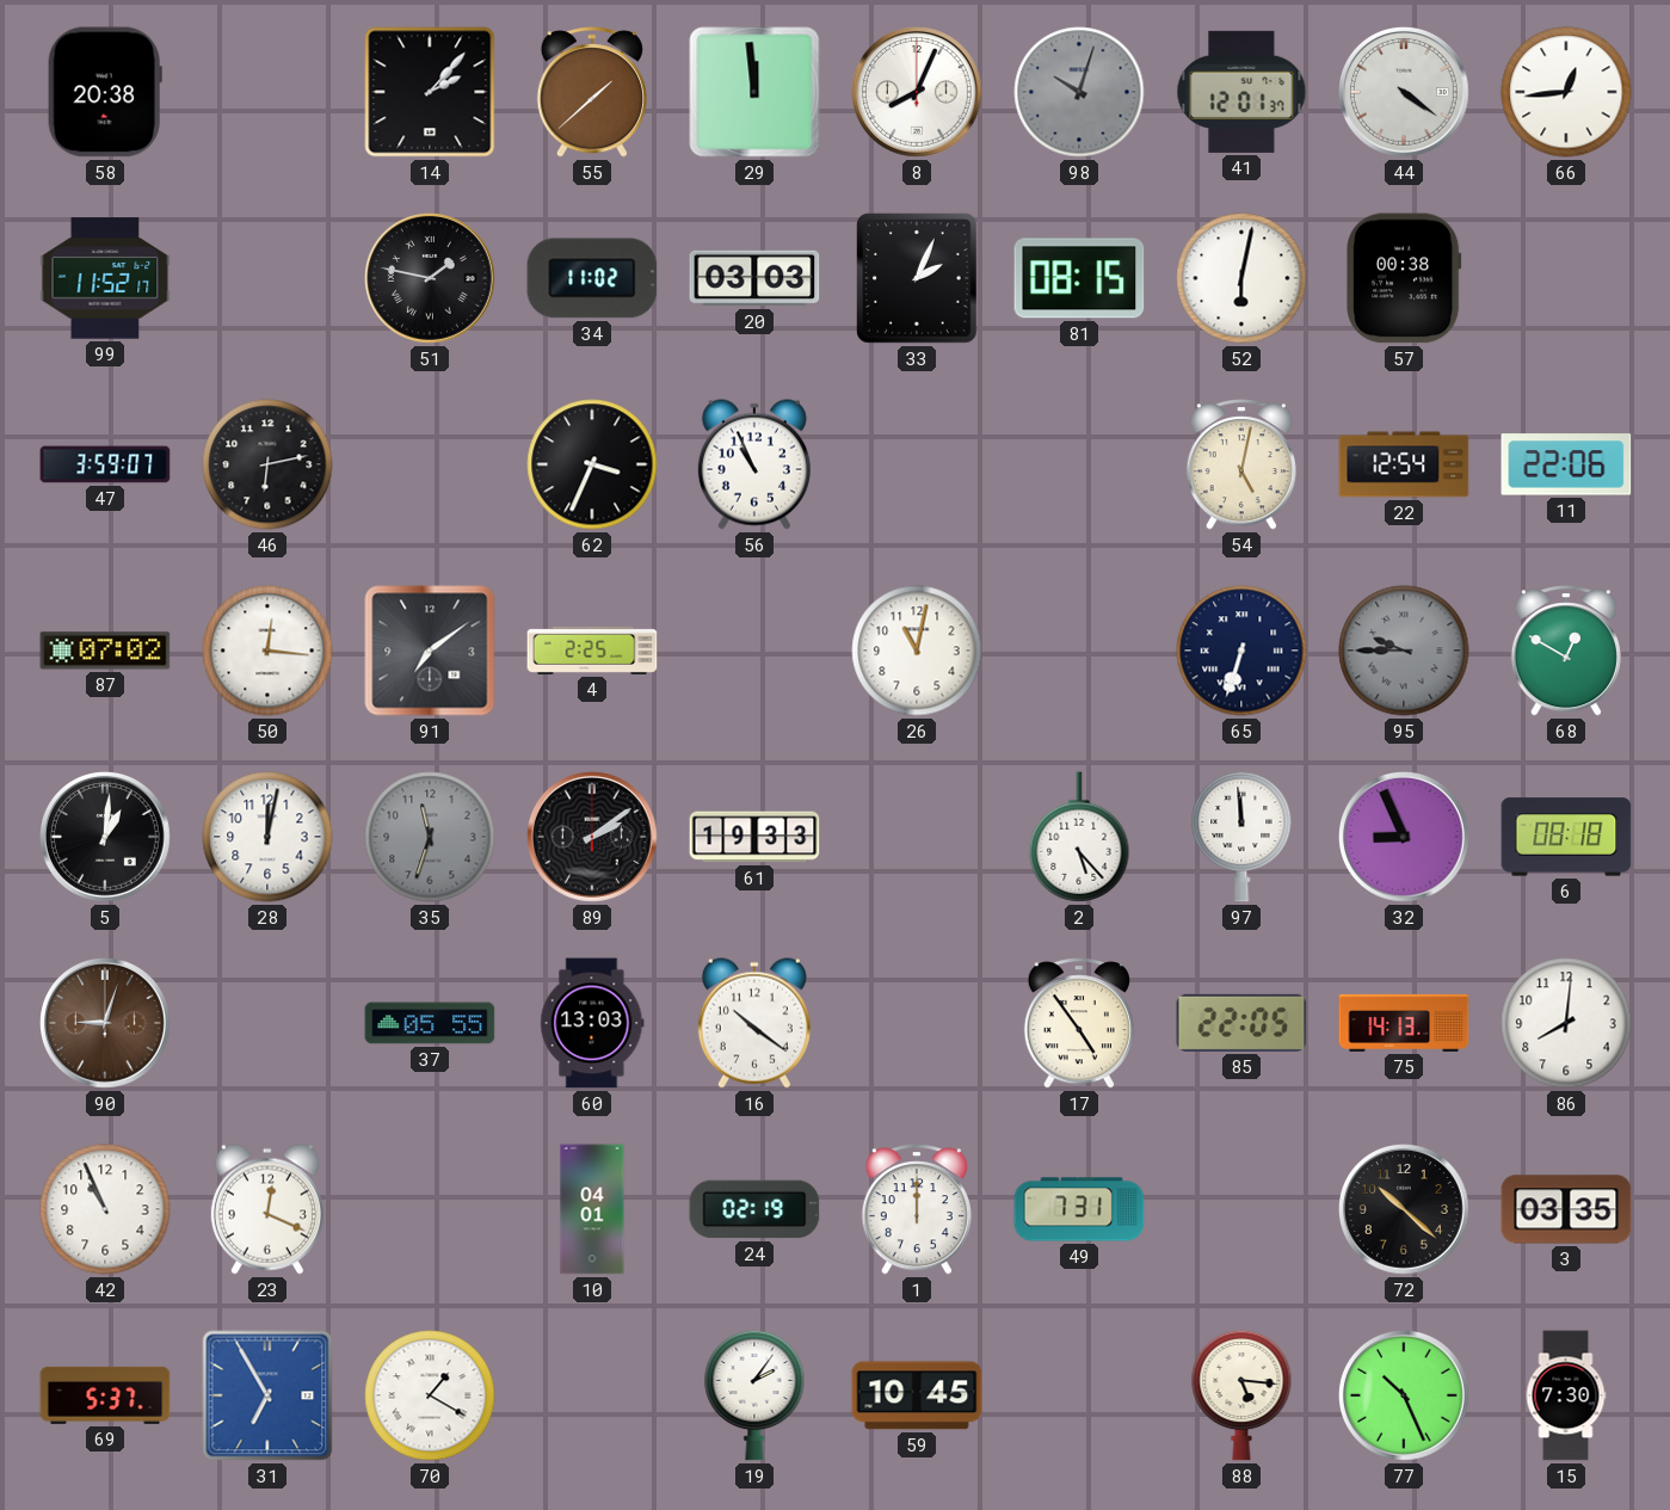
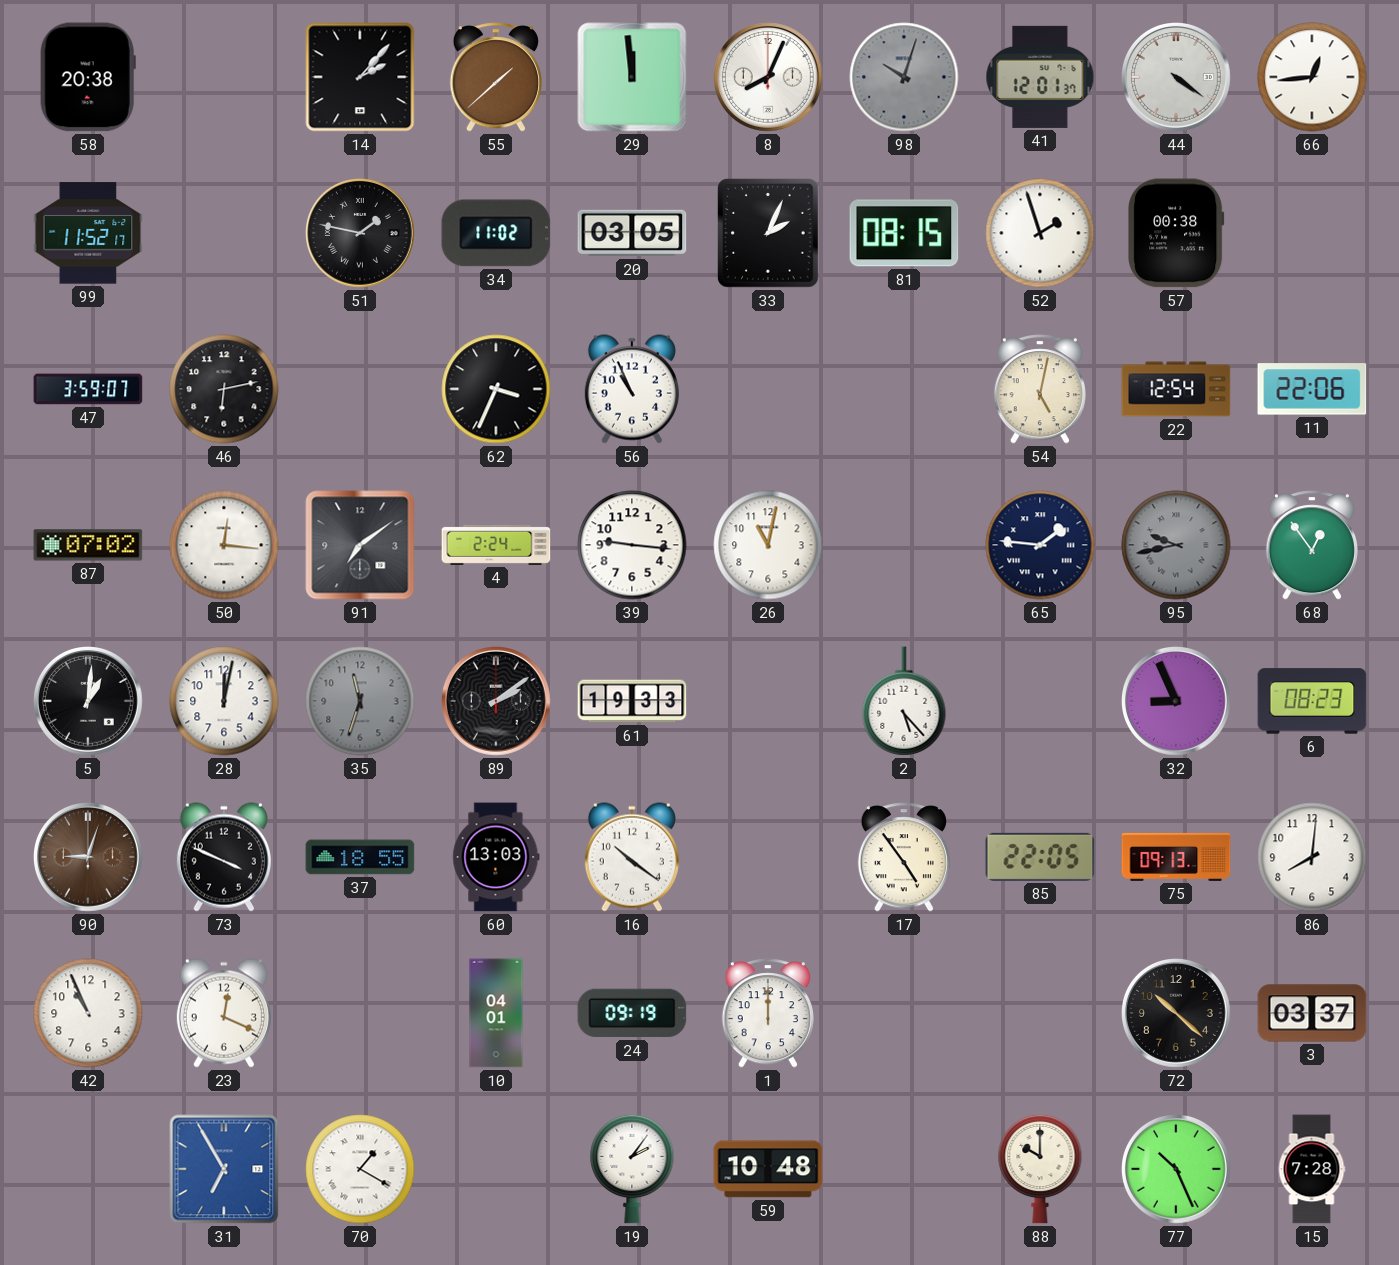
20: 03:03 -> 03:05
52: 6:02 -> 1:57
4: 2:25 -> 2:24
39: none -> 9:16
65: 6:33 -> 1:46
95: 9:45 -> 9:43
68: 12:50 -> 12:54
97: 11:59 -> none
6: 08:18 -> 08:23
73: none -> 3:49
37: 05:55 -> 18:55
75: 14:13 -> 09:13
24: 02:19 -> 09:19
49: 7:31 -> none
3: 03:35 -> 03:37
69: 5:37 -> none
59: 10:45 -> 10:48
88: 5:16 -> 10:00
15: 7:30 -> 7:28
